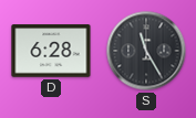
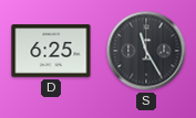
D: 6:28 -> 6:25
